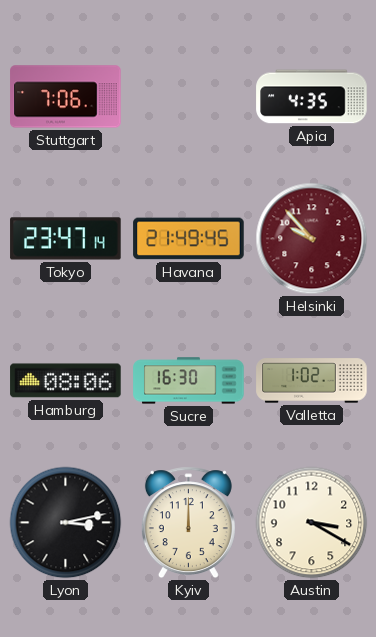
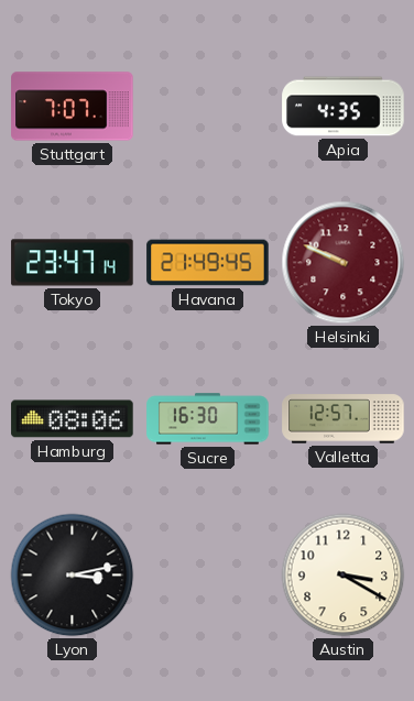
Stuttgart: 7:06 -> 7:07
Helsinki: 9:53 -> 9:49
Valletta: 1:02 -> 12:57
Kyiv: 12:00 -> none
